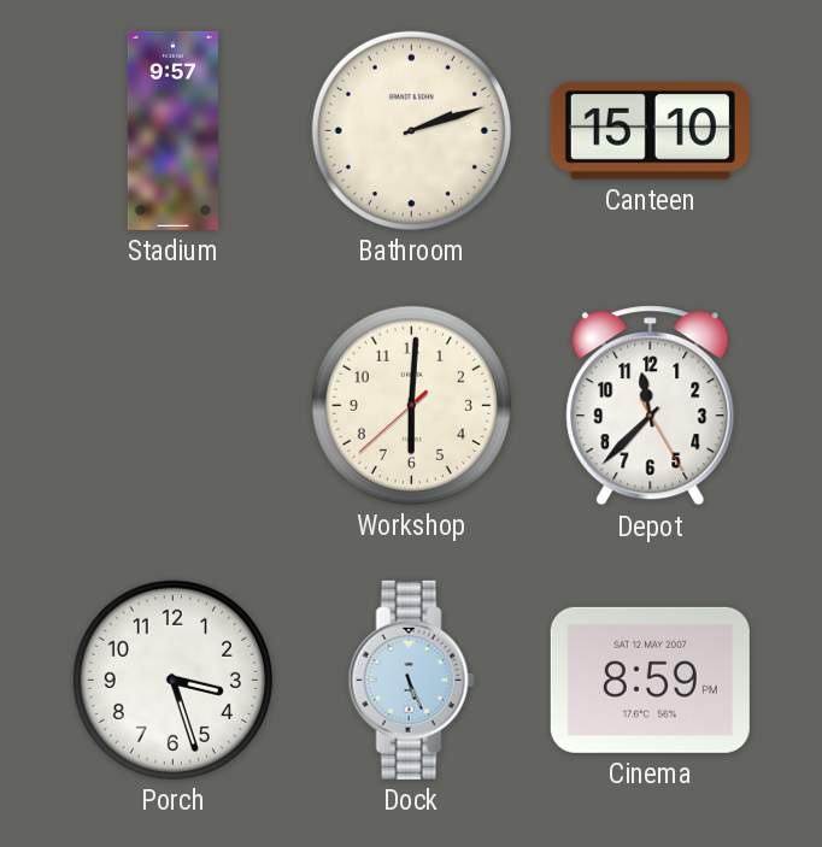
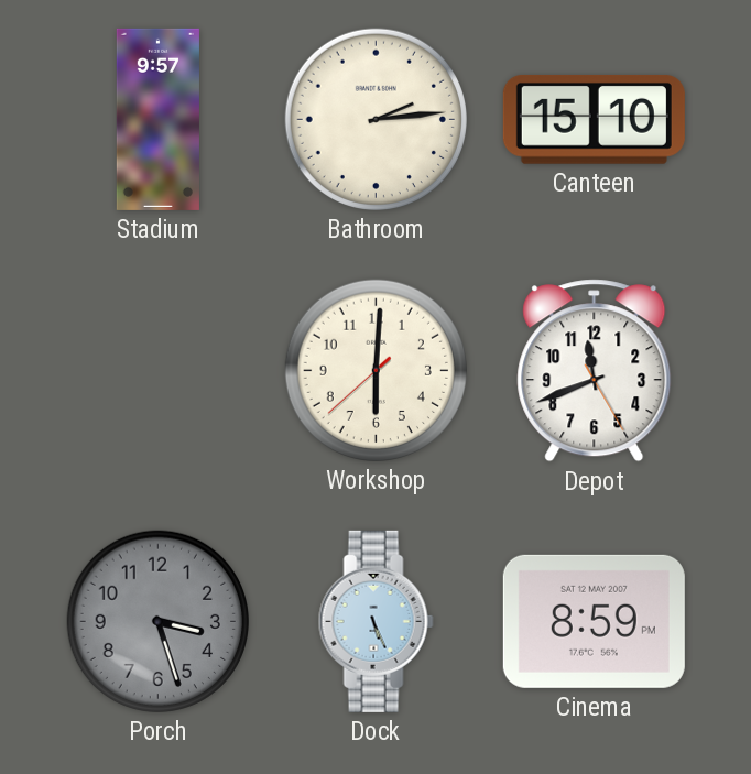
Bathroom: 2:12 -> 2:14
Depot: 11:37 -> 11:41
Porch dial: white -> grey
